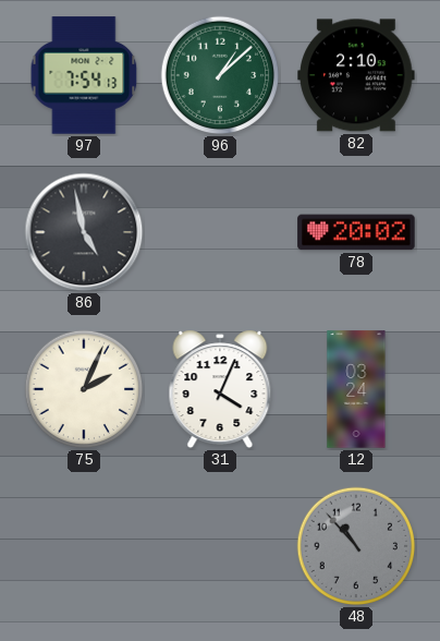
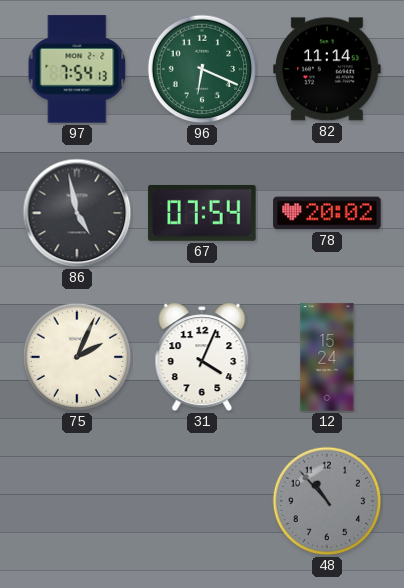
96: 1:08 -> 6:19
82: 2:10 -> 11:14
67: none -> 07:54
12: 03:24 -> 15:24
